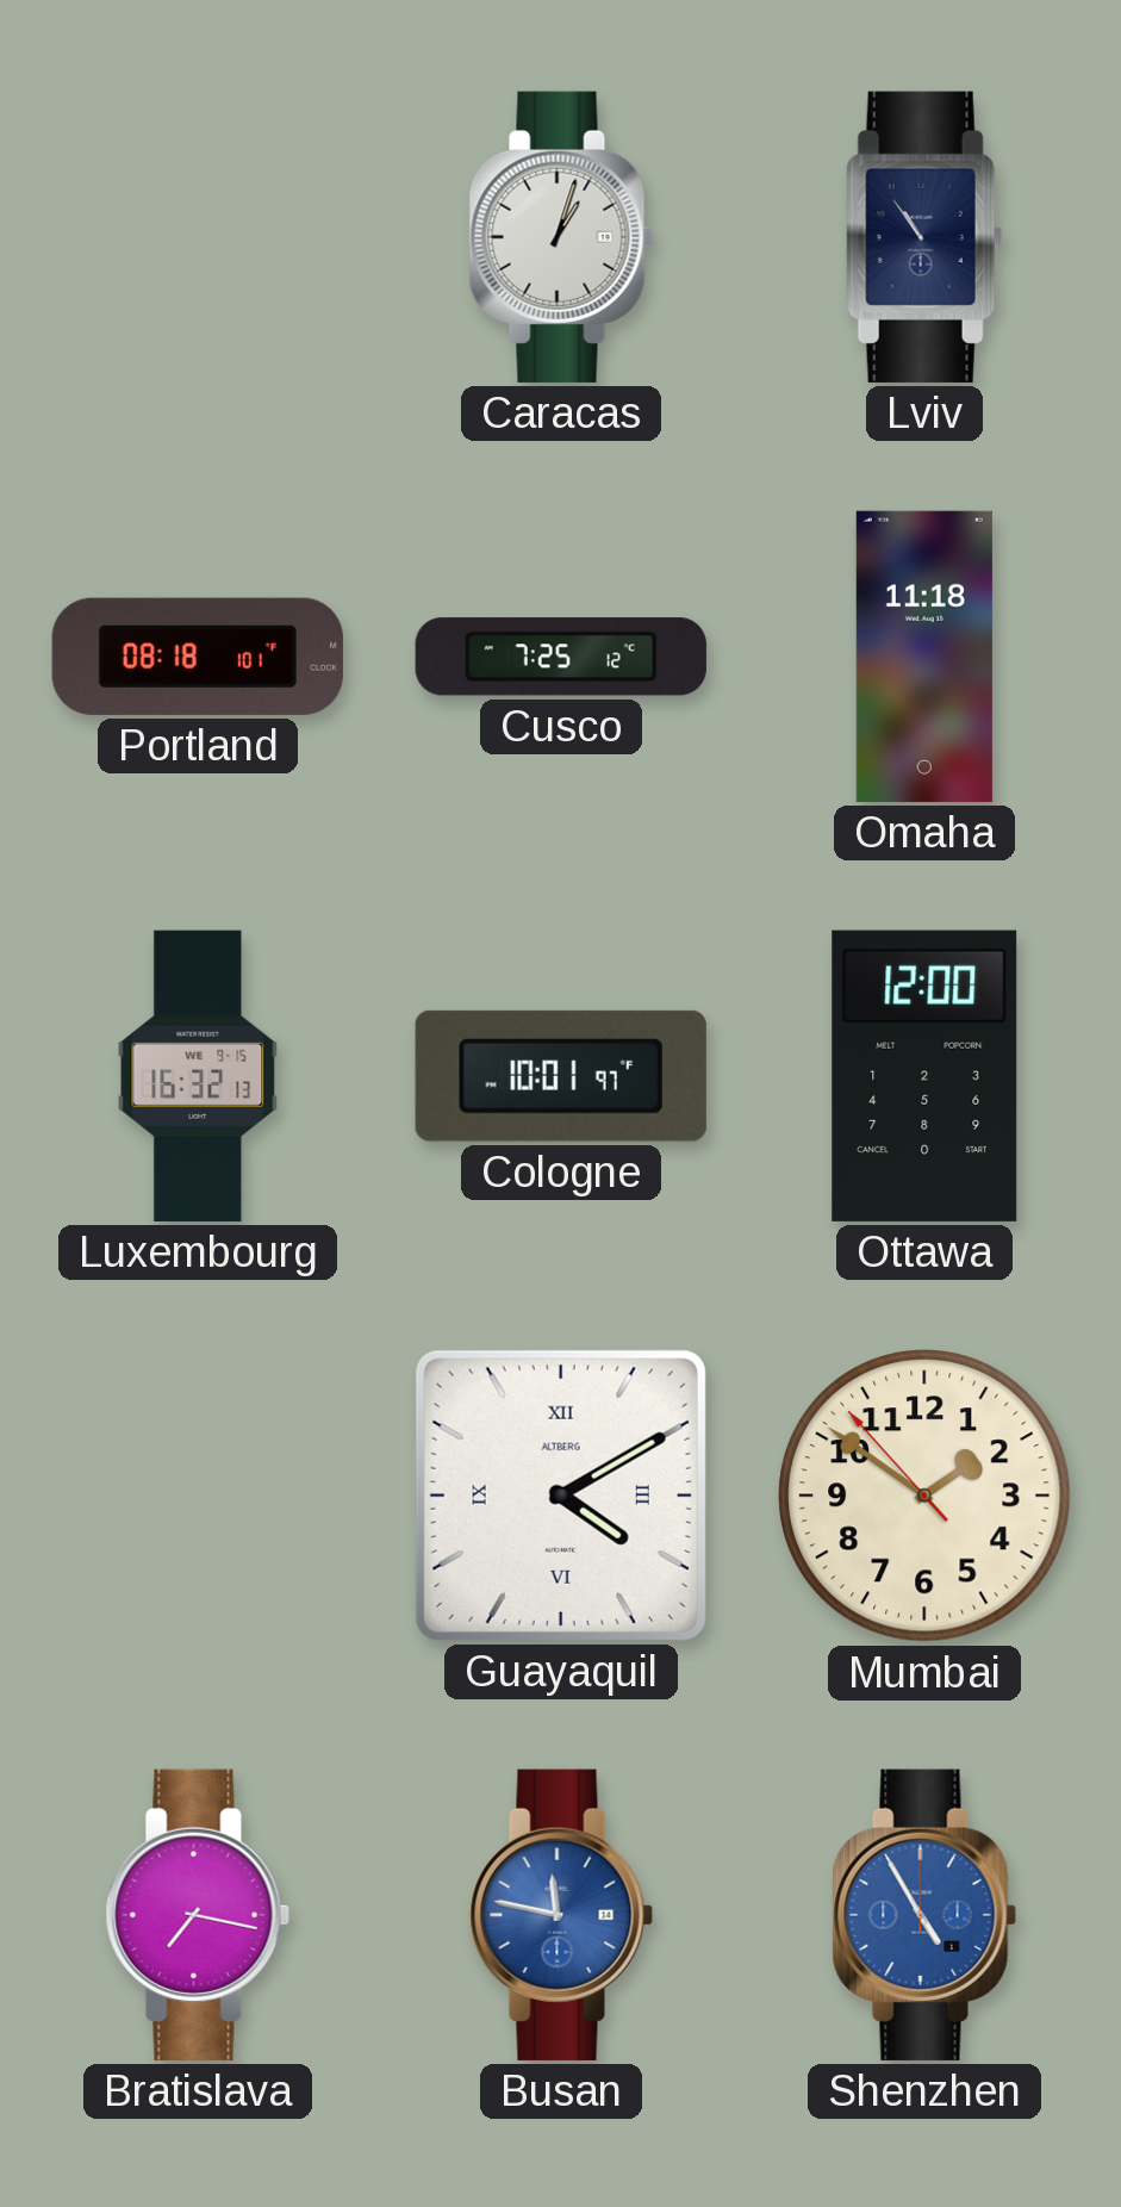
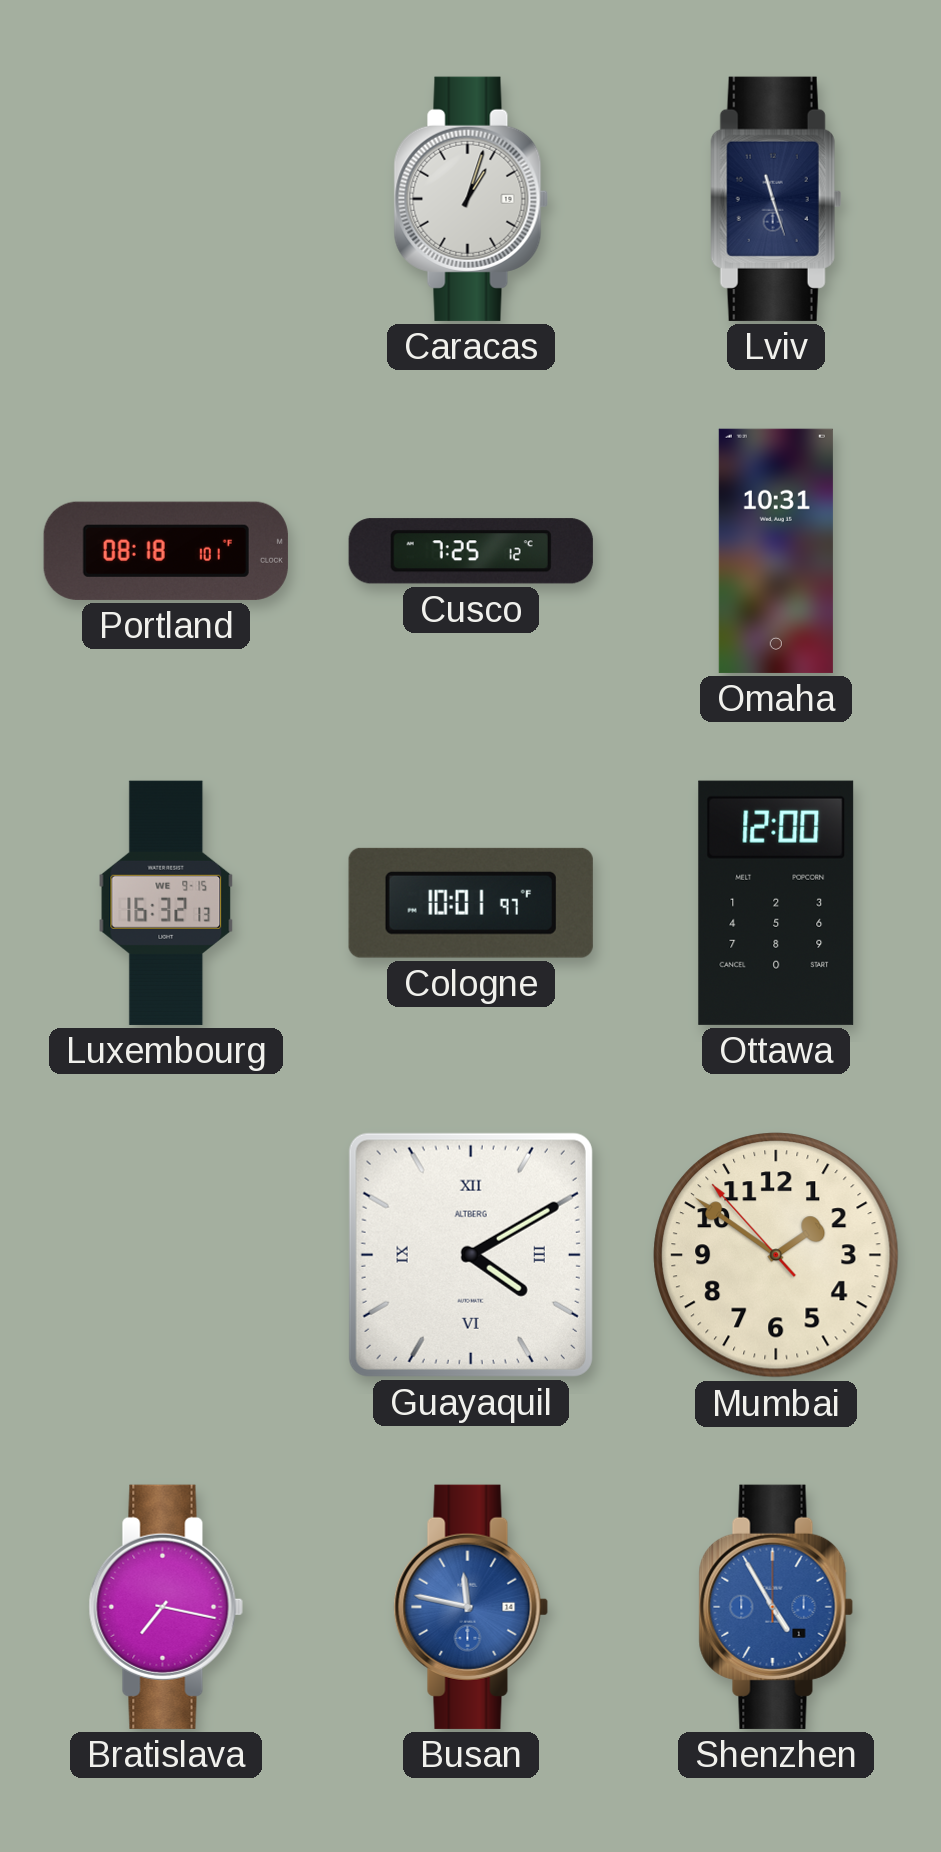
Lviv: 10:54 -> 11:27
Omaha: 11:18 -> 10:31
